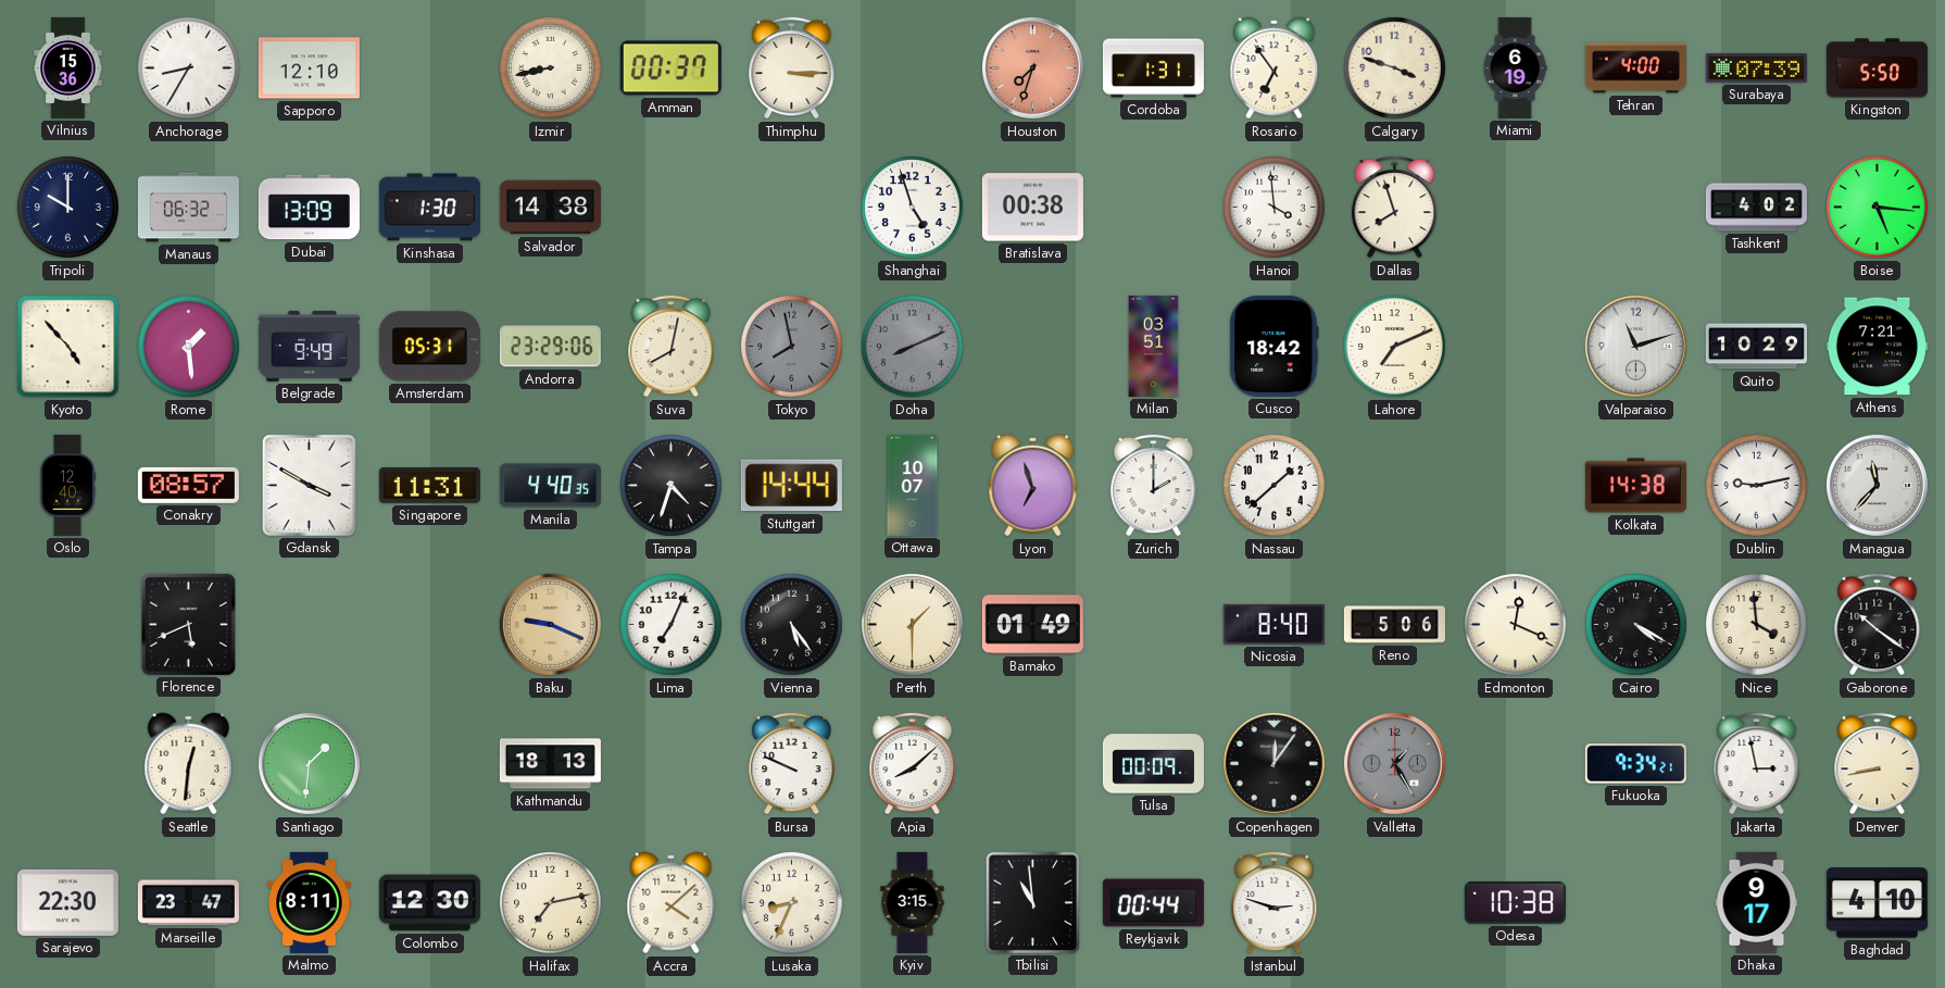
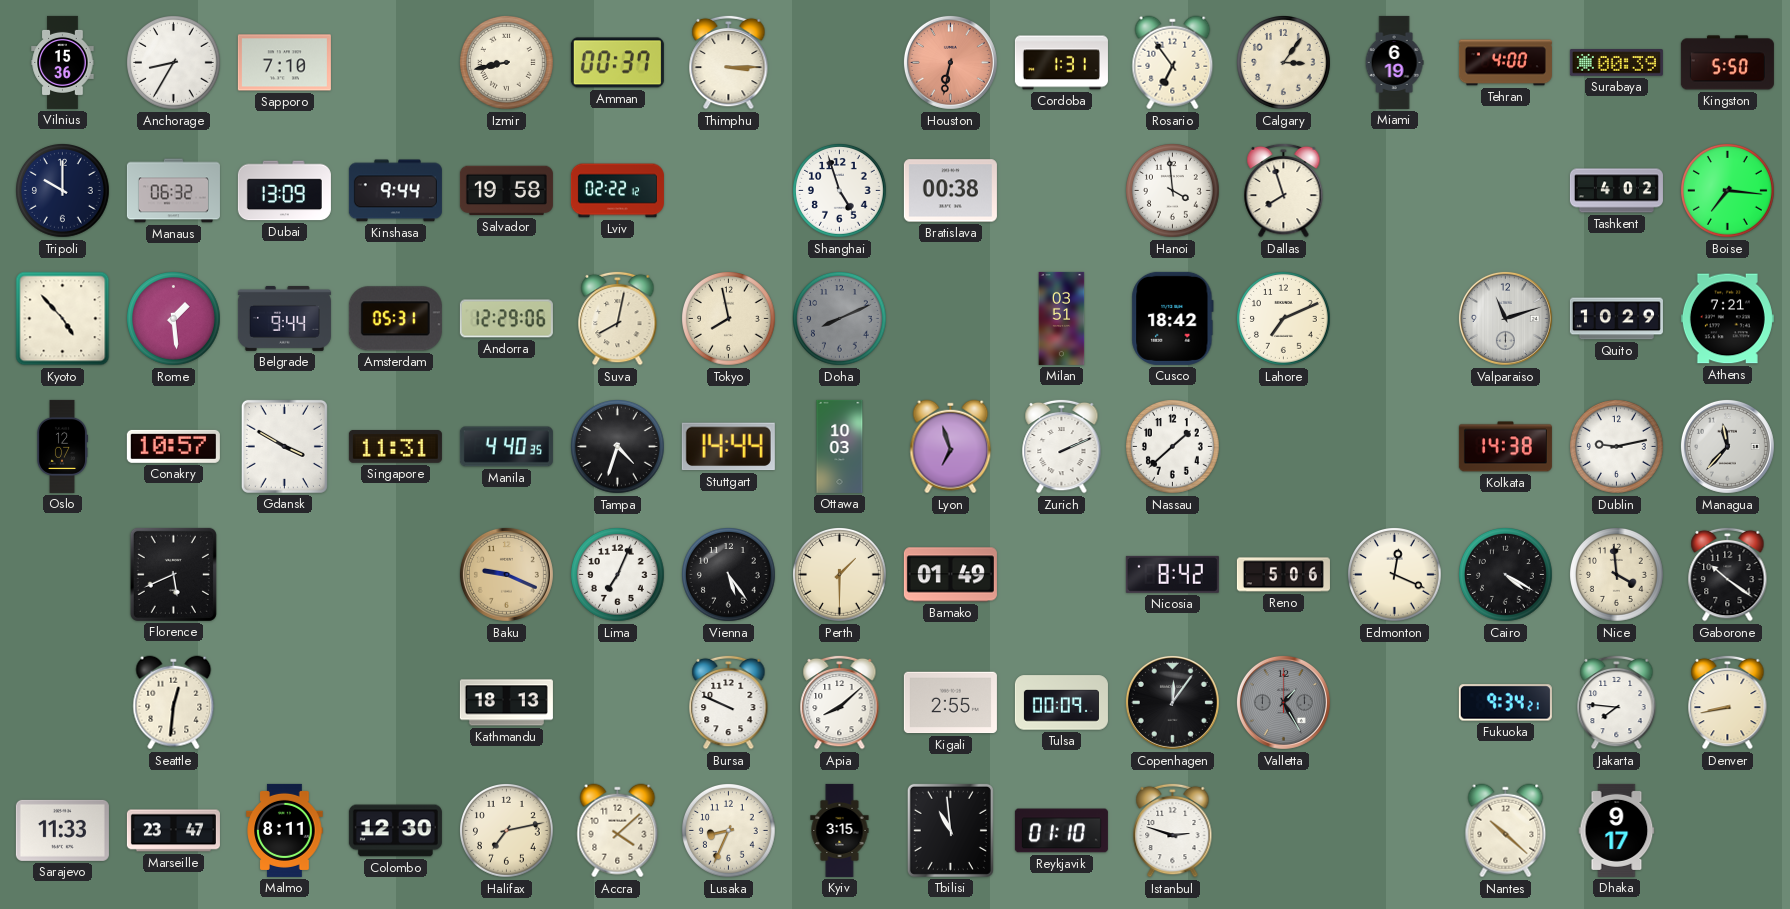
Sapporo: 12:10 -> 7:10
Houston: 7:33 -> 6:32
Calgary: 3:48 -> 3:06
Surabaya: 07:39 -> 00:39
Kinshasa: 1:30 -> 9:44
Salvador: 14:38 -> 19:58
Lviv: none -> 02:22
Boise: 5:16 -> 7:16
Belgrade: 9:49 -> 9:44
Andorra: 23:29 -> 12:29
Tokyo dial: grey -> cream
Oslo: 12:40 -> 12:07
Conakry: 08:57 -> 10:57
Ottawa: 10:07 -> 10:03
Zurich: 2:00 -> 2:11
Nicosia: 8:40 -> 8:42
Santiago: 1:31 -> none
Kigali: none -> 2:55
Jakarta: 2:58 -> 7:46
Sarajevo: 22:30 -> 11:33
Reykjavik: 00:44 -> 01:10
Odesa: 10:38 -> none
Nantes: none -> 10:22
Baghdad: 4:10 -> none
